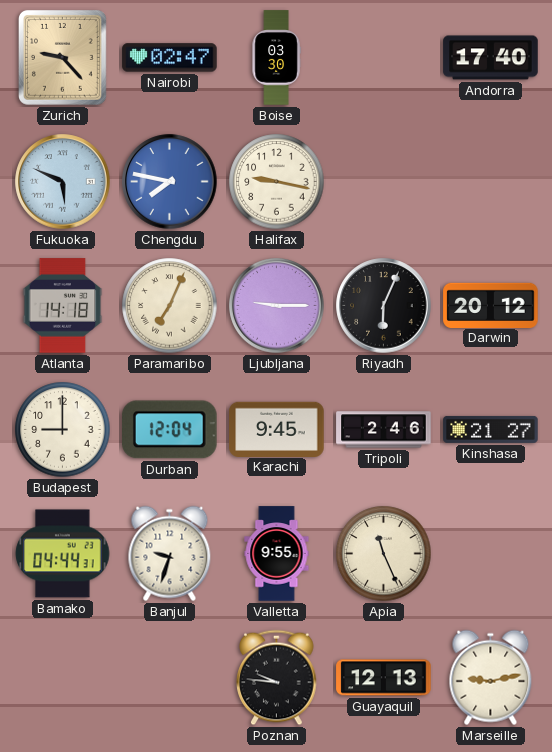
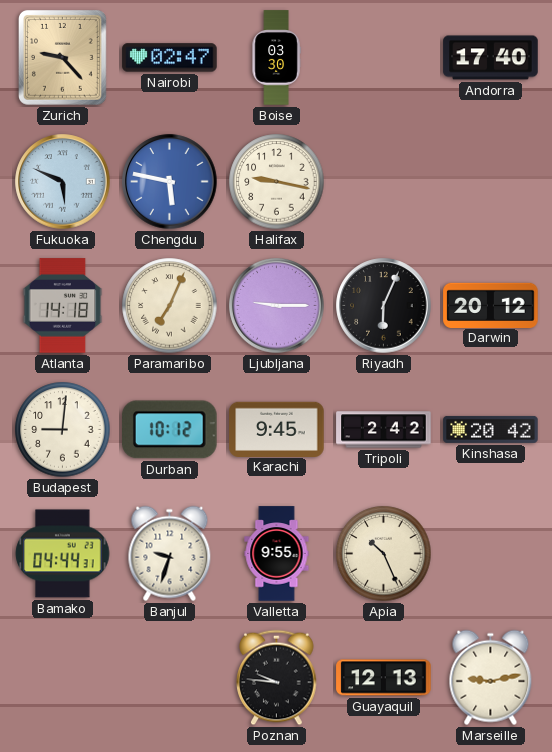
Chengdu: 7:47 -> 5:47
Budapest: 9:00 -> 9:01
Durban: 12:04 -> 10:12
Tripoli: 2:46 -> 2:42
Kinshasa: 21:27 -> 20:42
Apia: 11:26 -> 10:26
